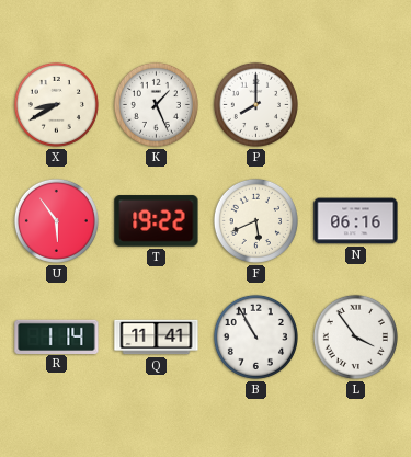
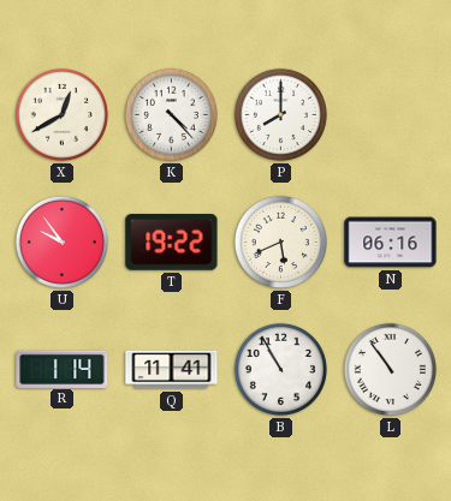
X: 8:40 -> 12:40
K: 1:26 -> 4:23
U: 5:54 -> 9:54
L: 3:54 -> 10:54
